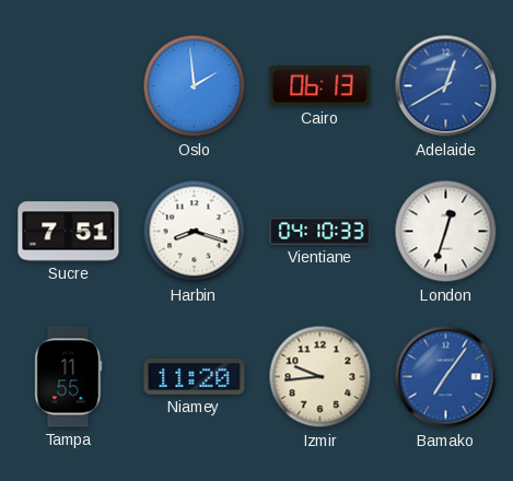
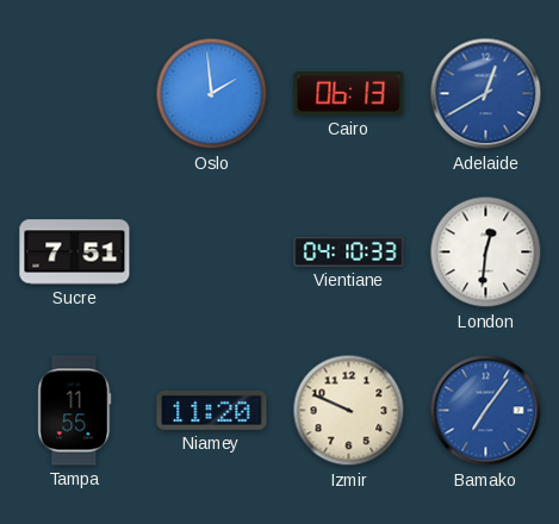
Harbin: 8:18 -> none
London: 12:33 -> 12:31
Izmir: 9:44 -> 9:49
